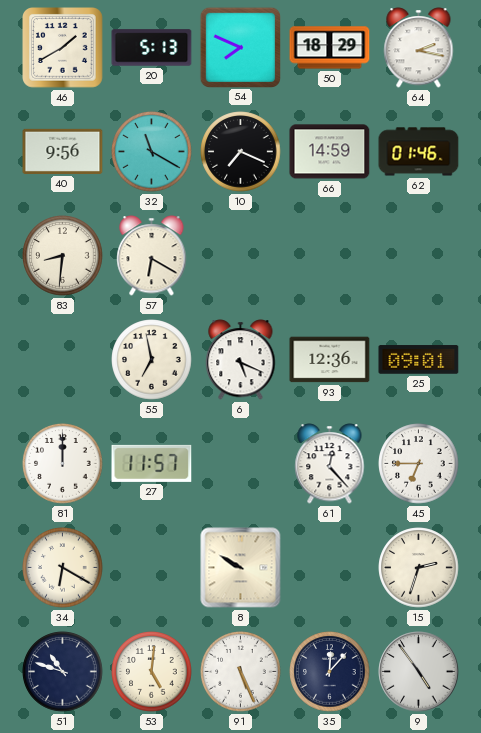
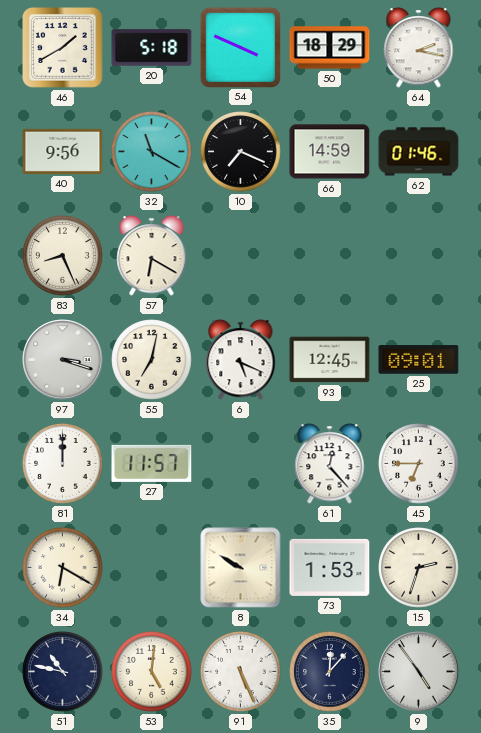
20: 5:13 -> 5:18
54: 7:49 -> 3:49
83: 8:31 -> 8:26
97: none -> 3:18
55: 6:58 -> 7:02
93: 12:36 -> 12:45
73: none -> 1:53
51: 10:48 -> 10:47
